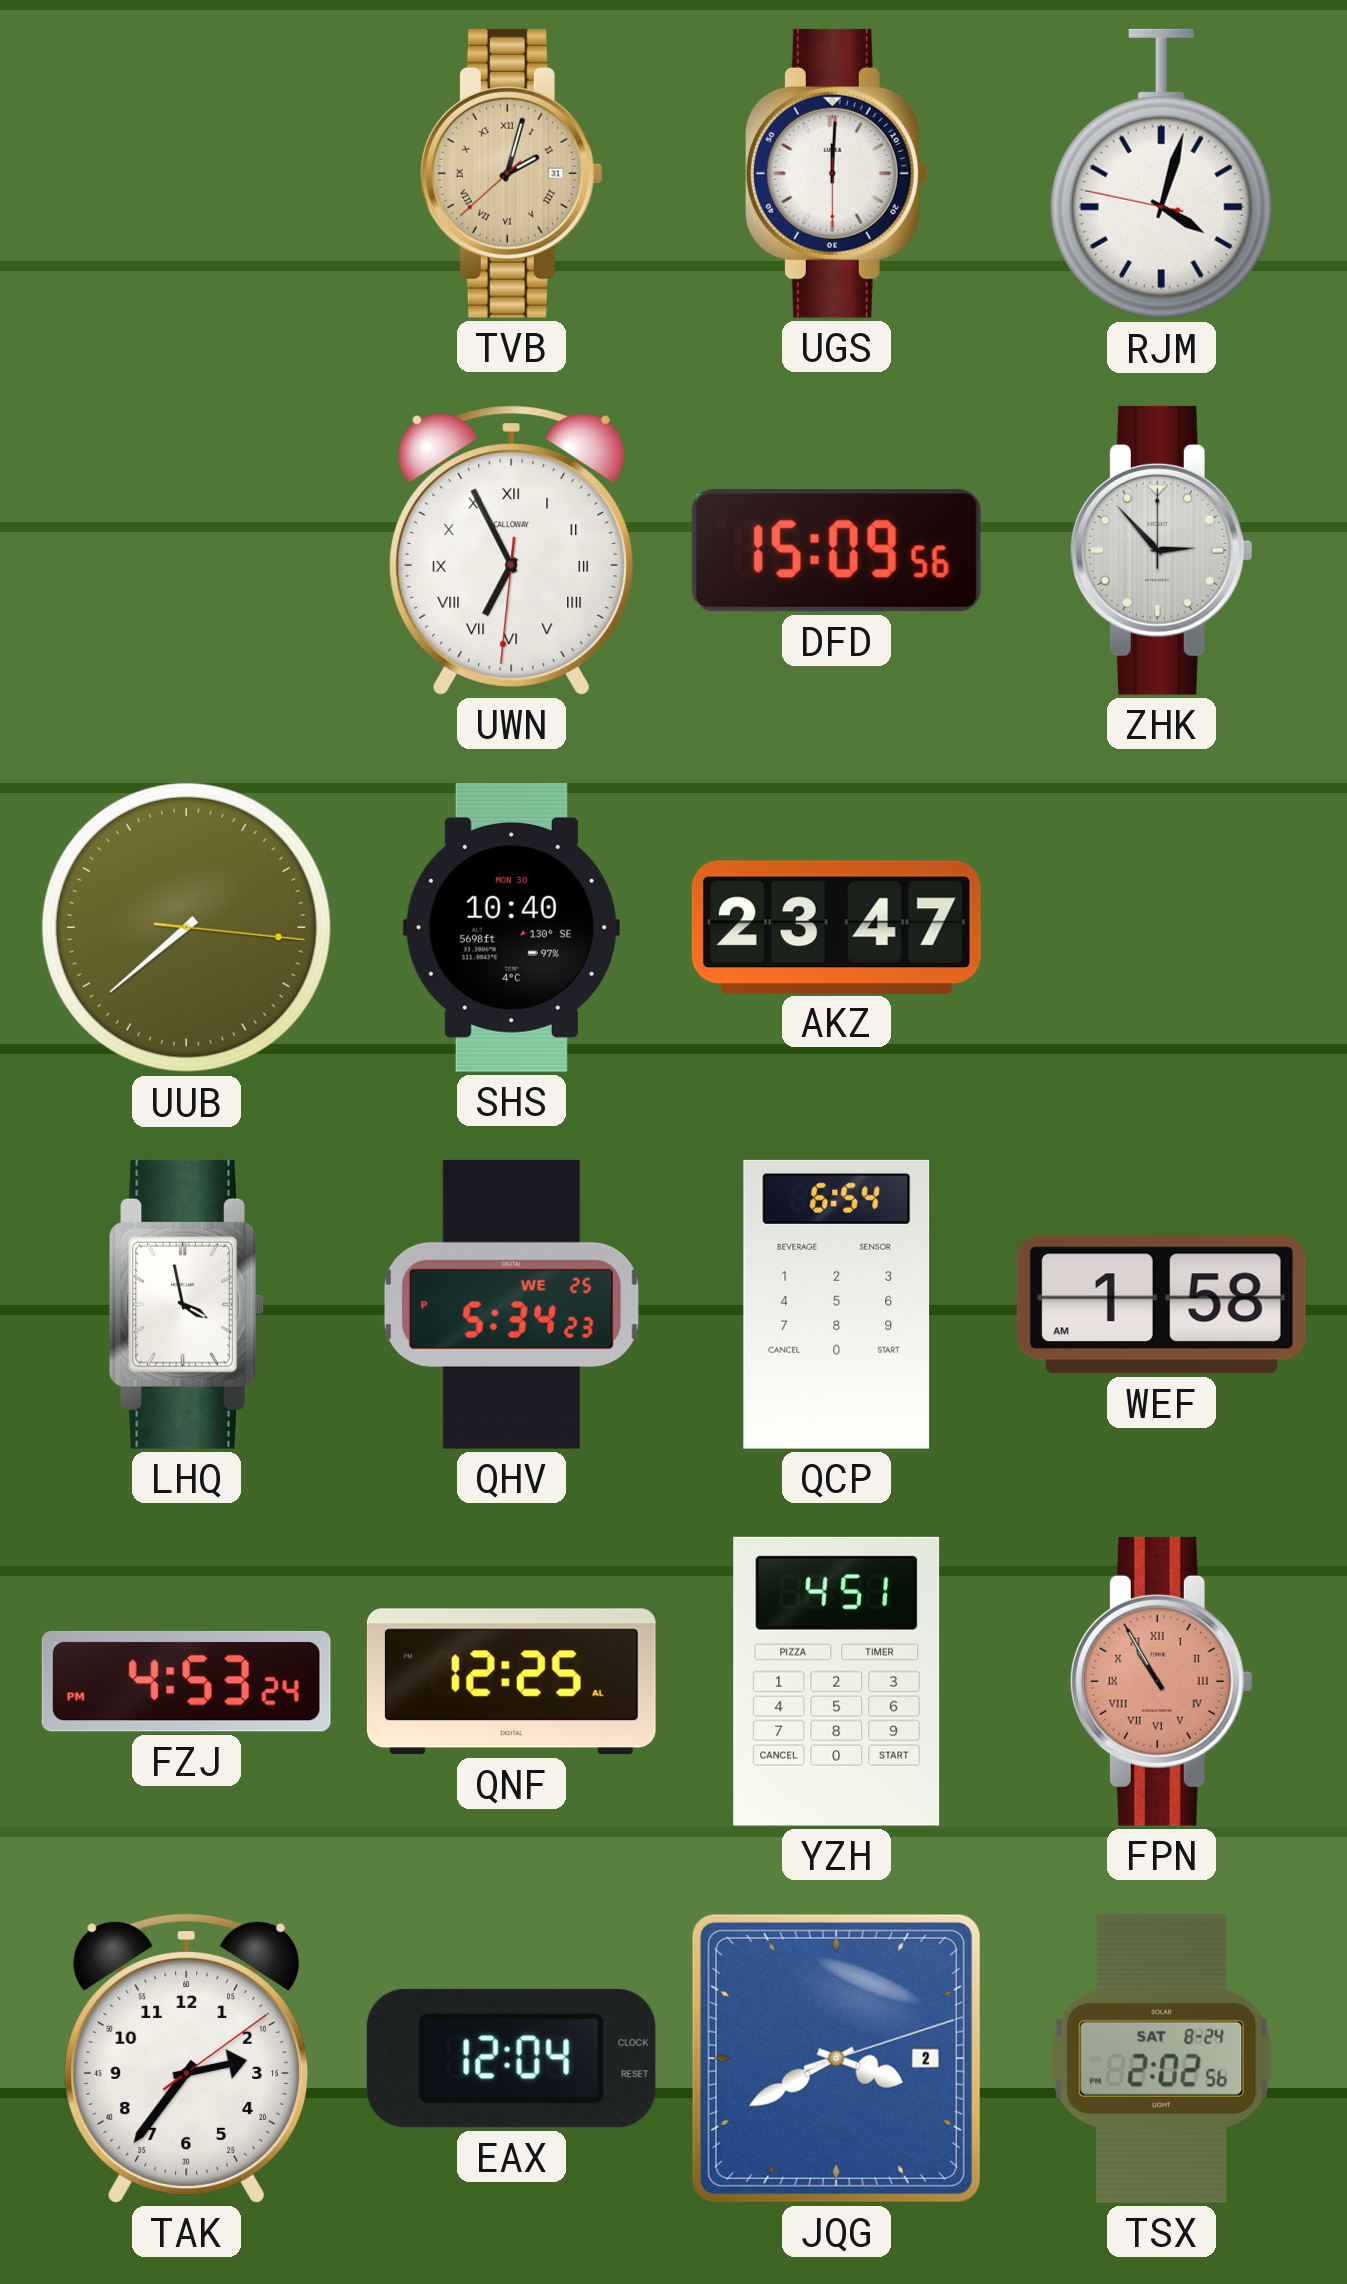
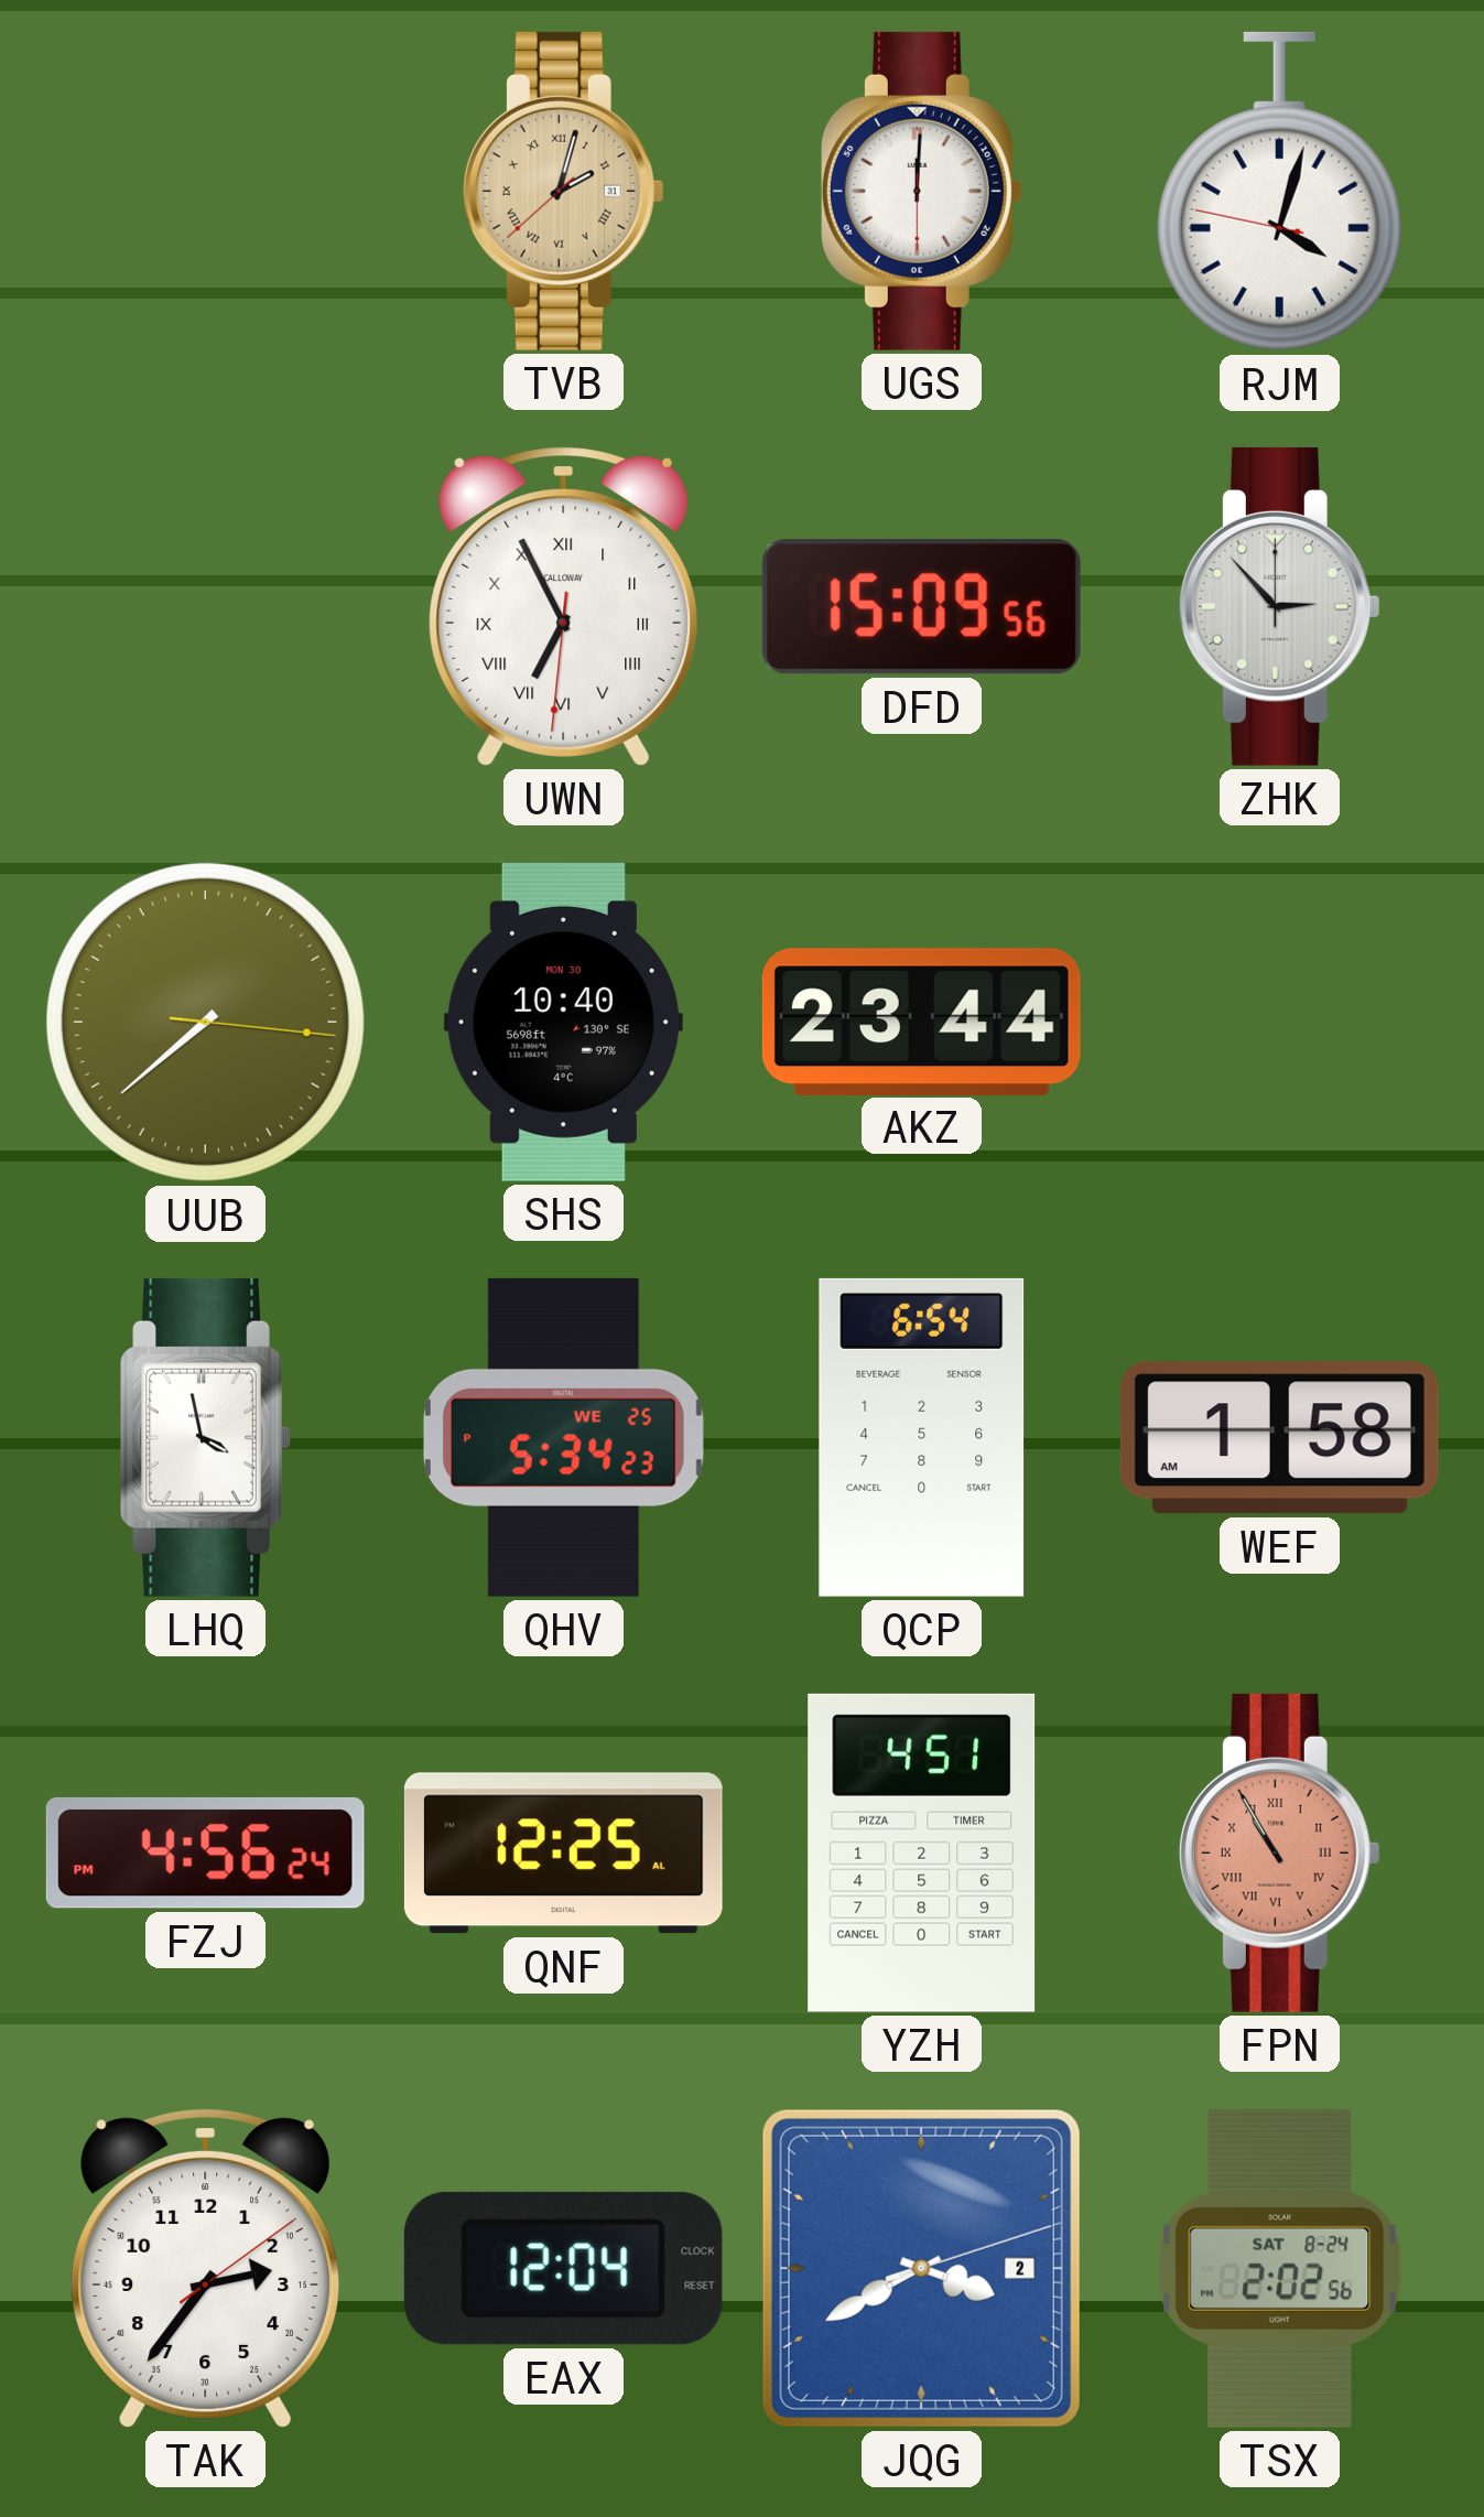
AKZ: 23:47 -> 23:44
FZJ: 4:53 -> 4:56
